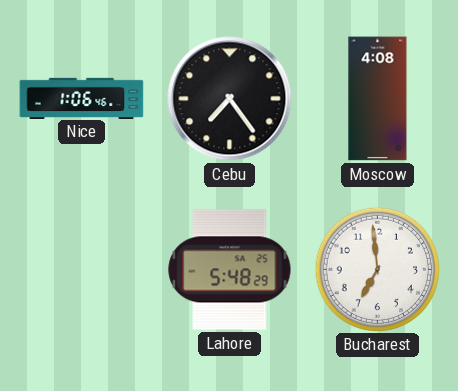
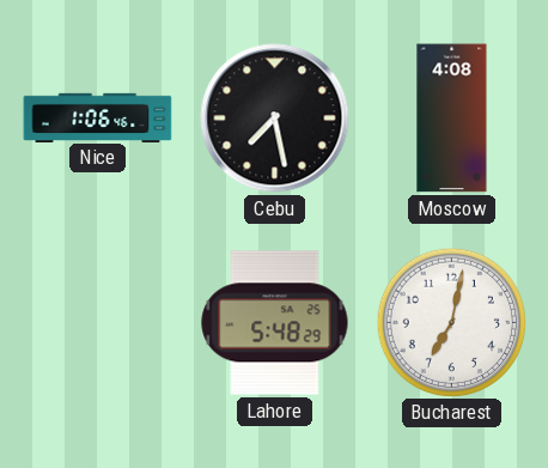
Cebu: 7:24 -> 7:28
Bucharest: 6:59 -> 7:02
